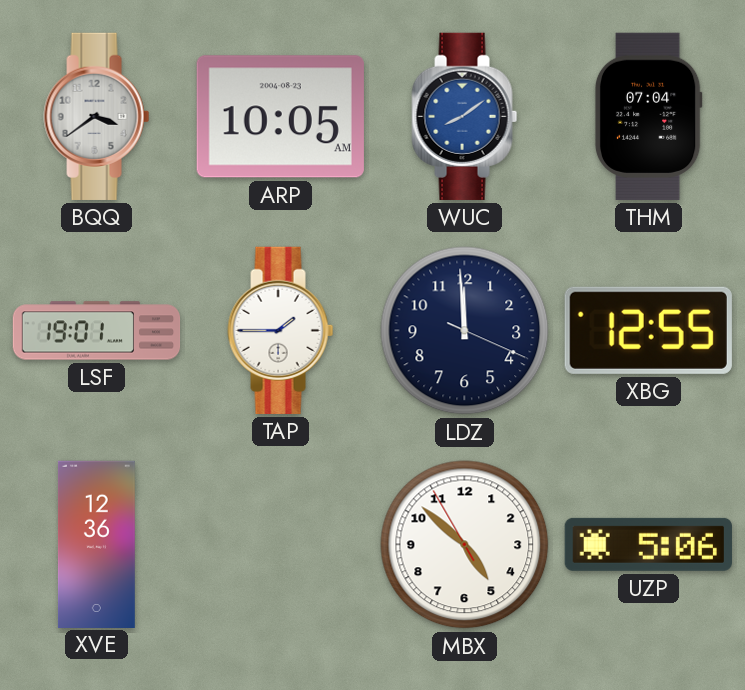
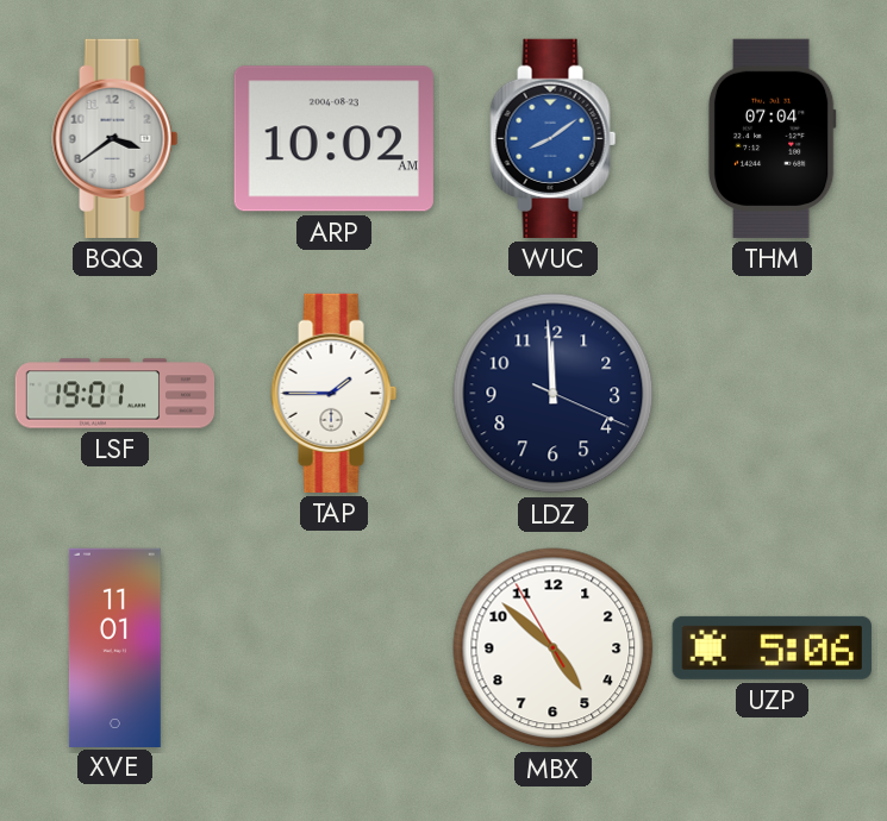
ARP: 10:05 -> 10:02
XBG: 12:55 -> none
XVE: 12:36 -> 11:01
